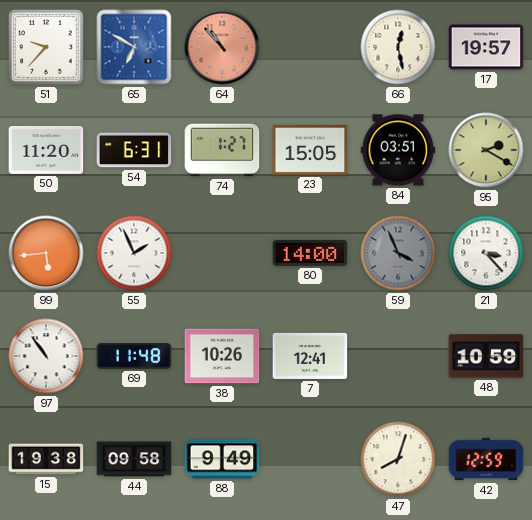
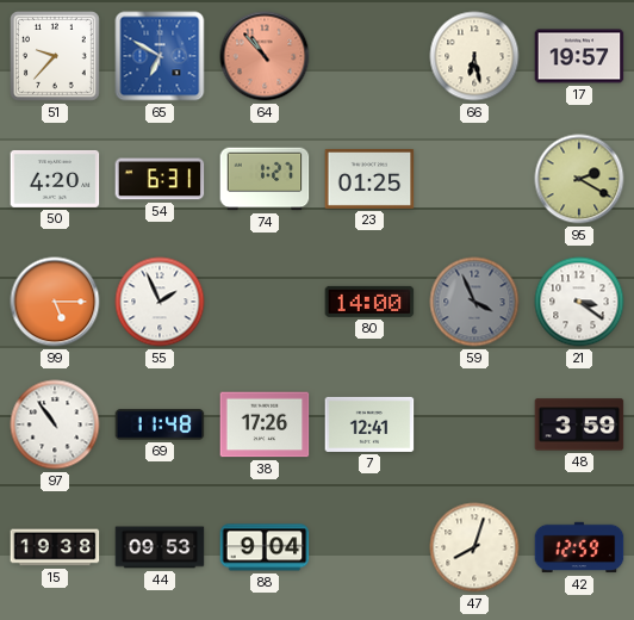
66: 12:28 -> 6:28
50: 11:20 -> 4:20
23: 15:05 -> 01:25
84: 03:51 -> none
99: 5:44 -> 5:15
21: 3:23 -> 3:21
38: 10:26 -> 17:26
48: 10:59 -> 3:59
44: 09:58 -> 09:53
88: 9:49 -> 9:04
